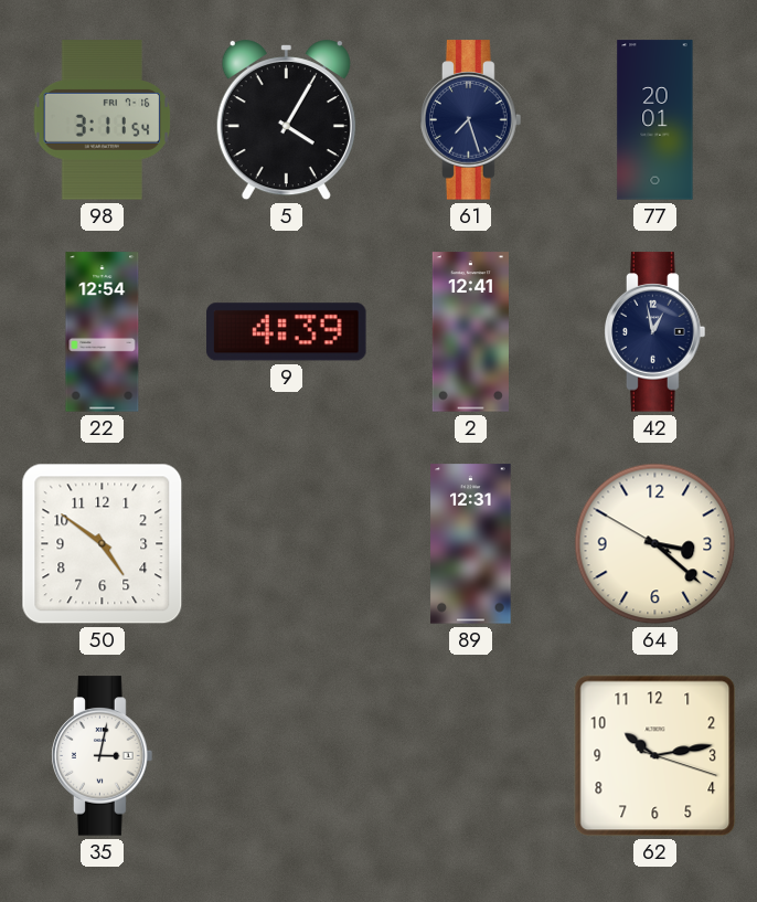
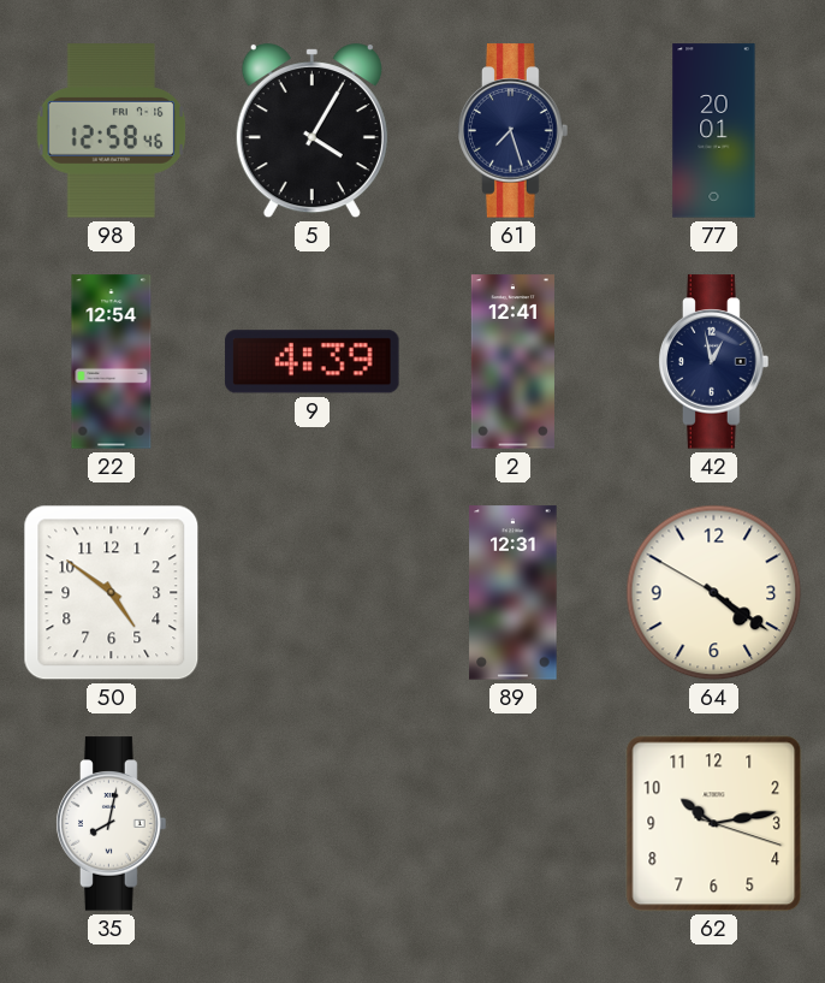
98: 3:11 -> 12:58
64: 3:21 -> 4:20
35: 3:02 -> 8:02
